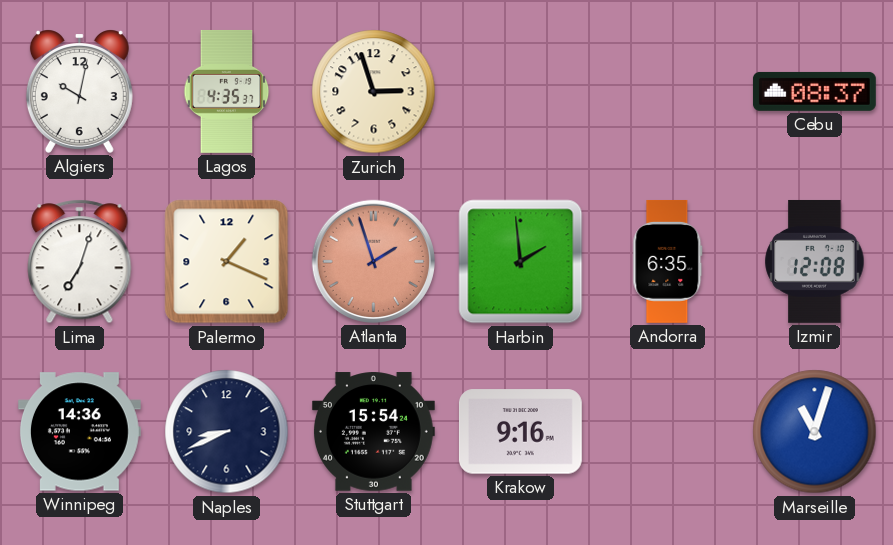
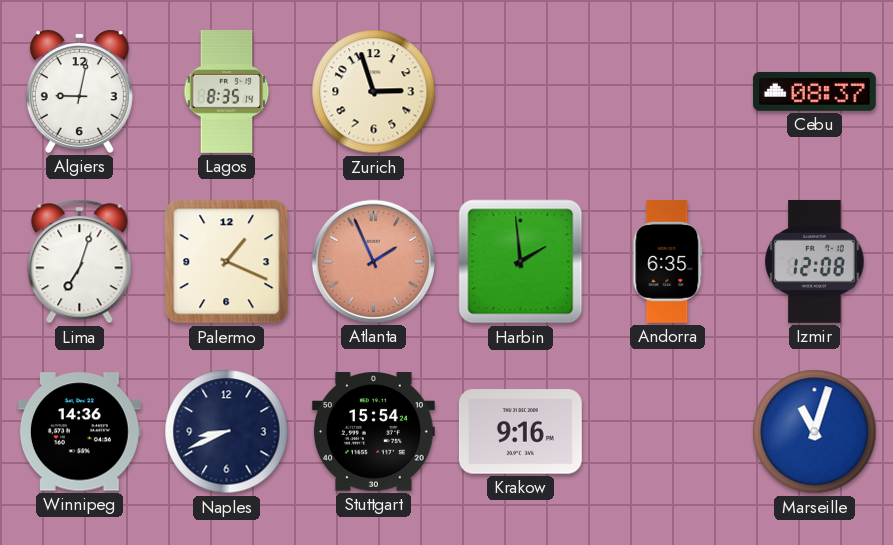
Algiers: 10:02 -> 9:02
Lagos: 4:35 -> 8:35
Atlanta: 1:57 -> 1:56
